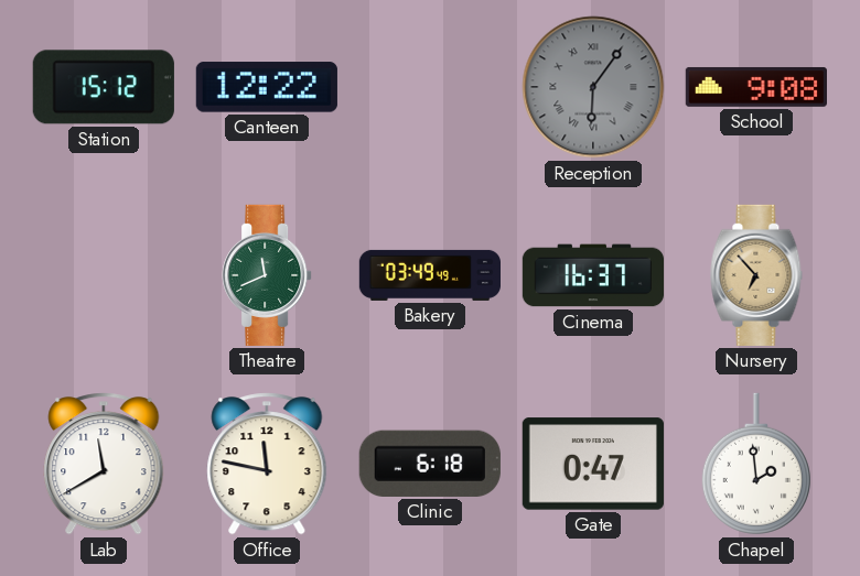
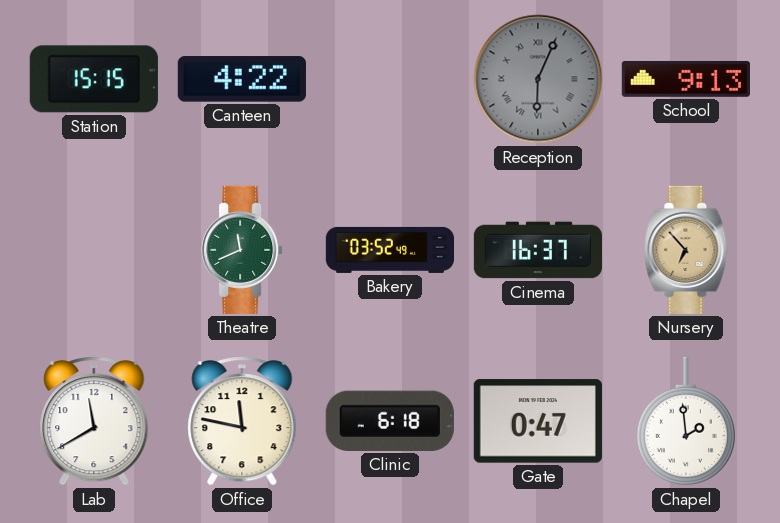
Station: 15:12 -> 15:15
Canteen: 12:22 -> 4:22
Reception: 6:06 -> 6:04
School: 9:08 -> 9:13
Bakery: 03:49 -> 03:52
